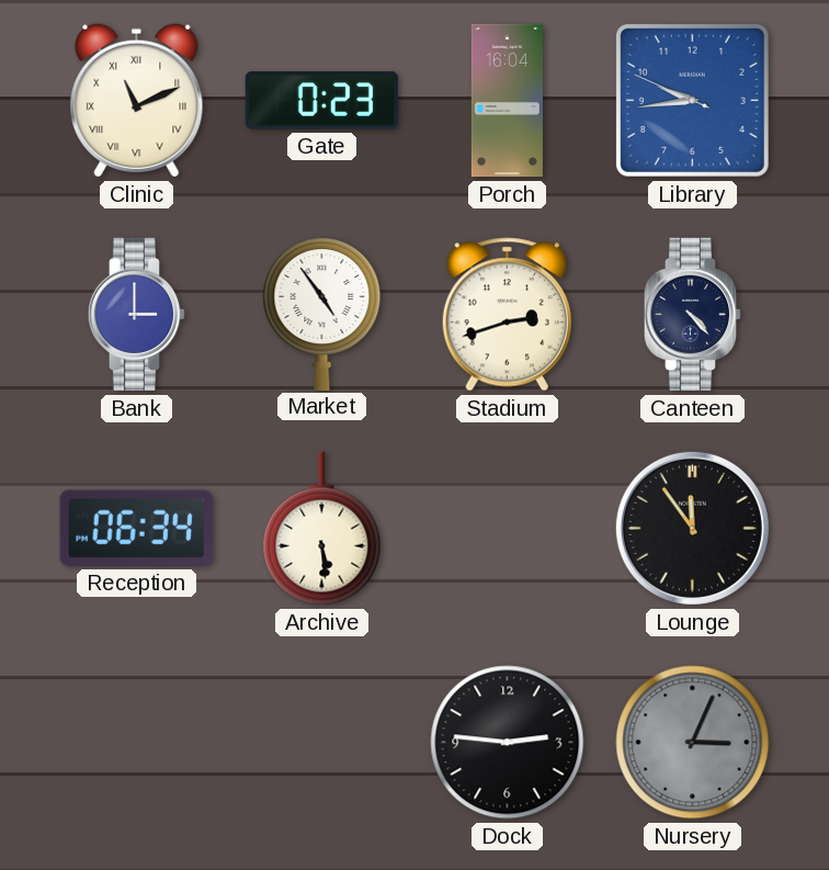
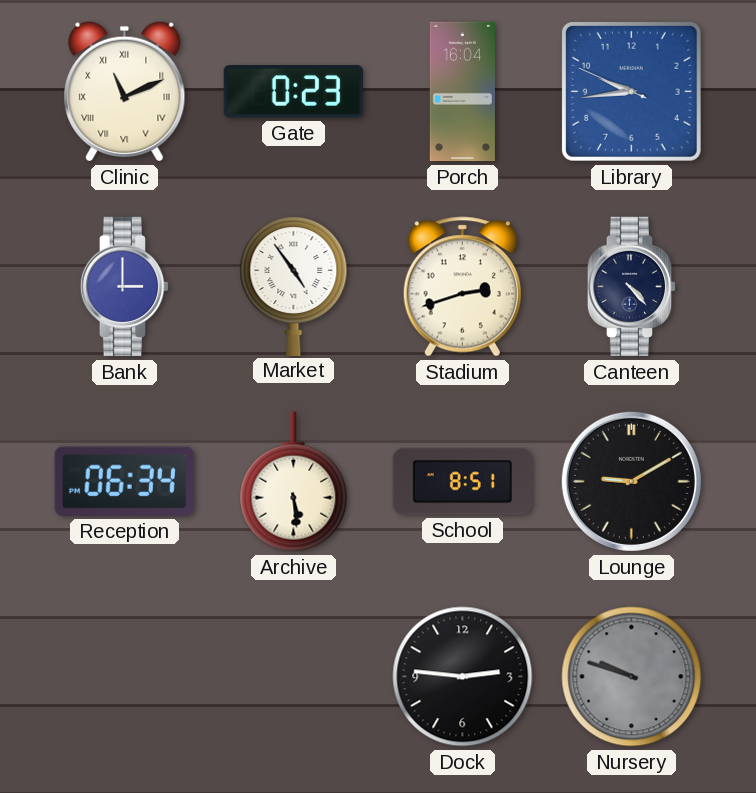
School: none -> 8:51
Lounge: 11:54 -> 9:10
Nursery: 3:04 -> 9:48
